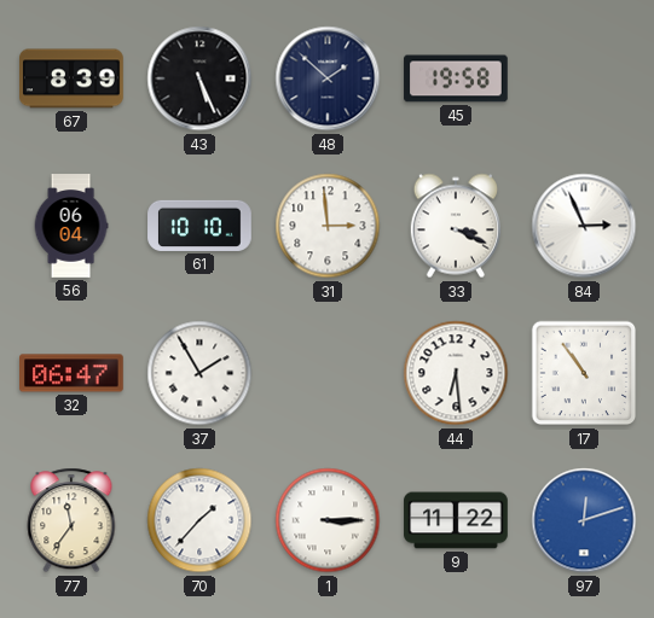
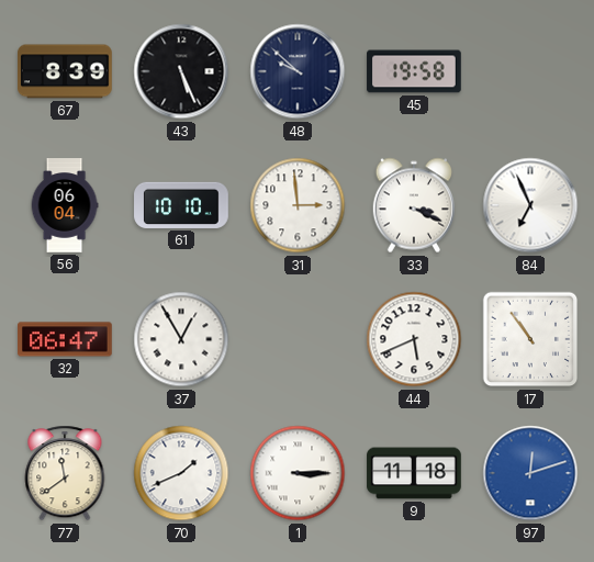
48: 1:52 -> 9:52
84: 2:56 -> 6:56
37: 1:55 -> 12:55
44: 6:29 -> 5:41
77: 11:36 -> 11:39
70: 1:37 -> 1:41
9: 11:22 -> 11:18
